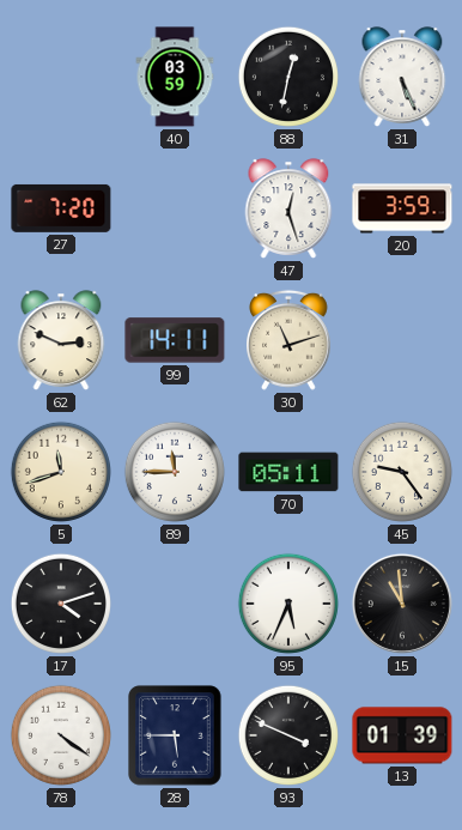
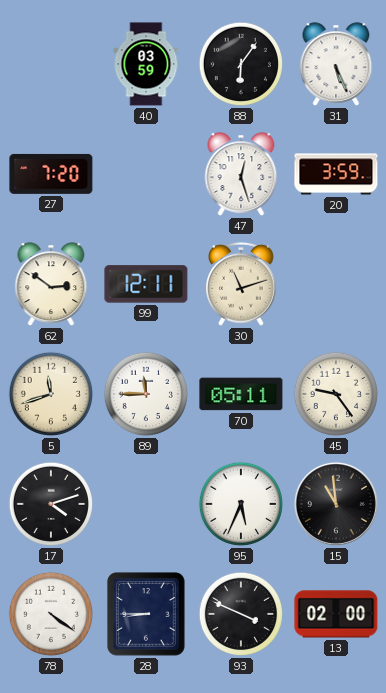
88: 12:32 -> 6:06
62: 2:49 -> 2:51
99: 14:11 -> 12:11
28: 5:45 -> 8:45
13: 01:39 -> 02:00
